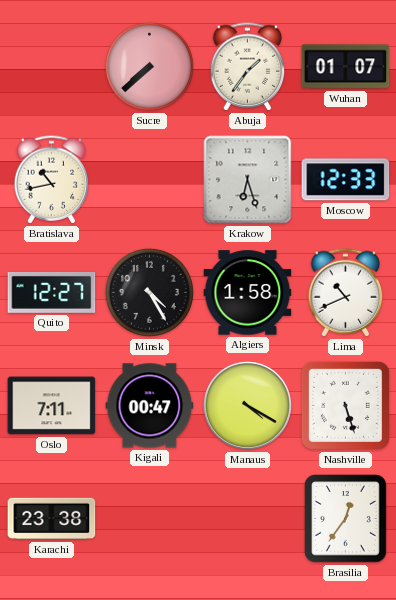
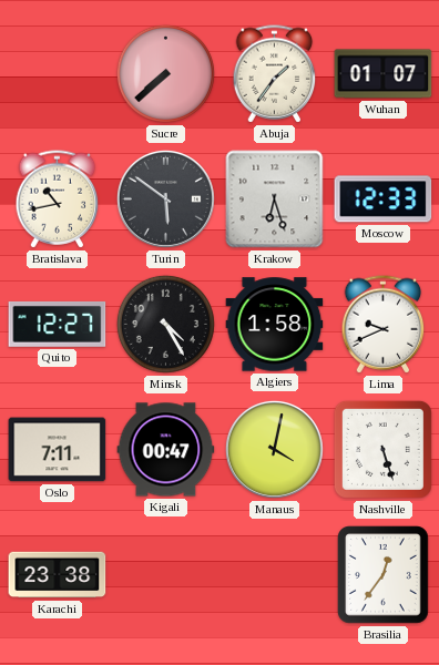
Turin: none -> 5:51
Lima: 10:41 -> 9:41
Manaus: 4:20 -> 4:02
